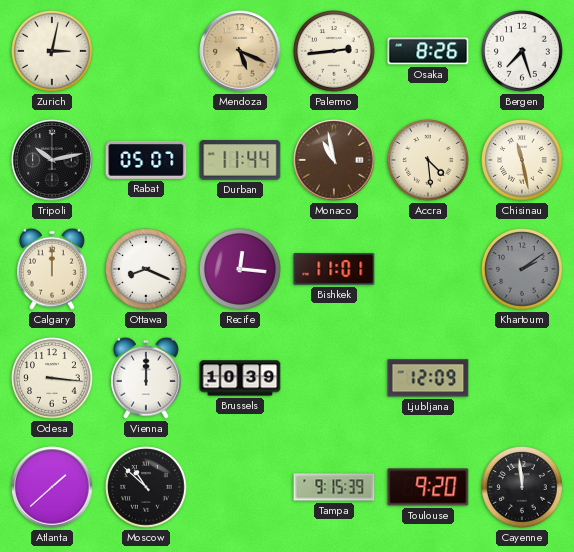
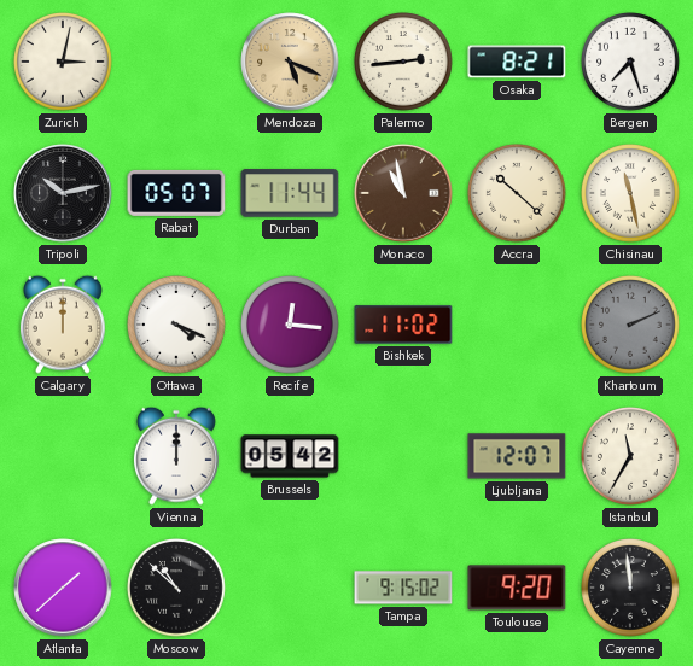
Osaka: 8:26 -> 8:21
Accra: 4:29 -> 10:22
Ottawa: 8:19 -> 4:19
Bishkek: 11:01 -> 11:02
Khartoum: 2:09 -> 2:11
Odesa: 3:16 -> none
Brussels: 10:39 -> 05:42
Ljubljana: 12:09 -> 12:07
Istanbul: none -> 11:35
Tampa: 9:15:39 -> 9:15:02
